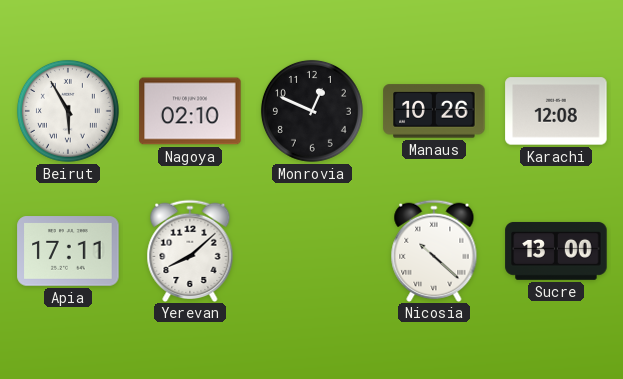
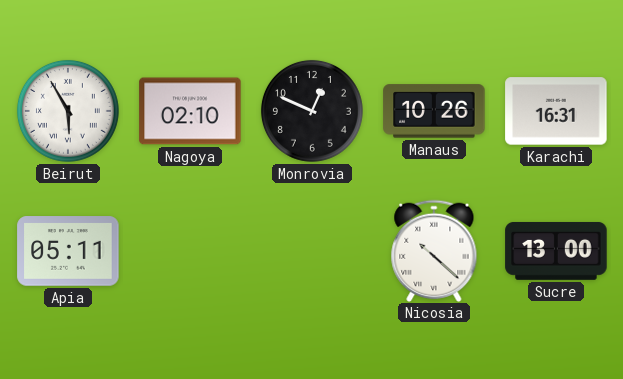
Karachi: 12:08 -> 16:31
Apia: 17:11 -> 05:11
Yerevan: 8:08 -> none
